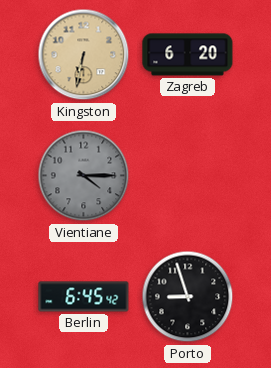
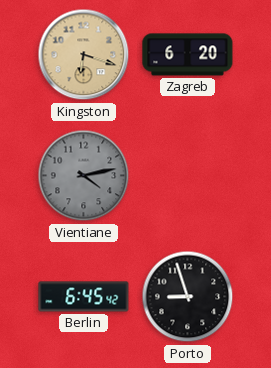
Kingston: 6:32 -> 6:18
Vientiane: 4:15 -> 4:13
